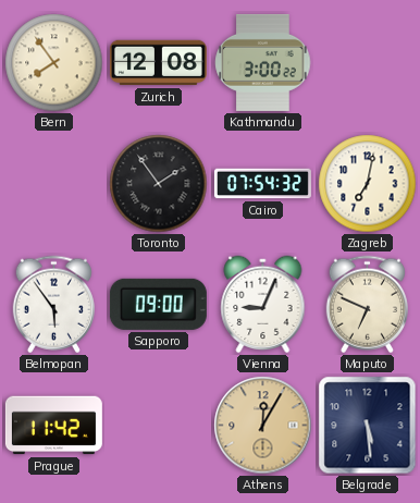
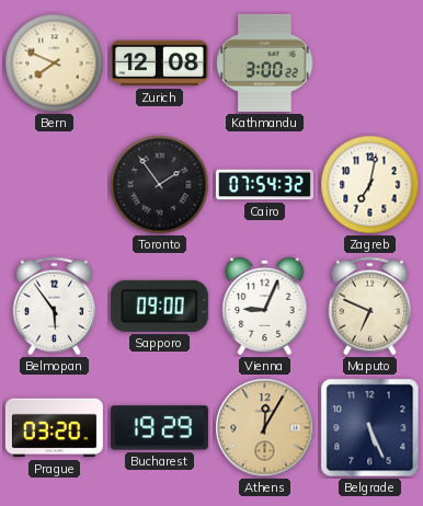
Bern: 7:54 -> 7:49
Prague: 11:42 -> 03:20
Bucharest: none -> 19:29
Belgrade: 5:29 -> 5:26
